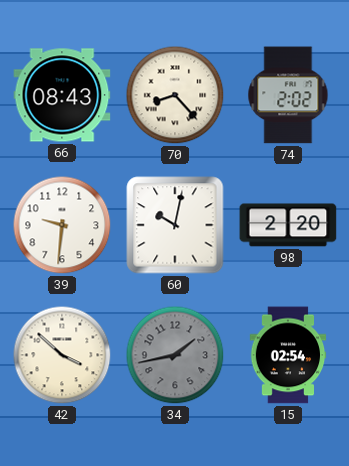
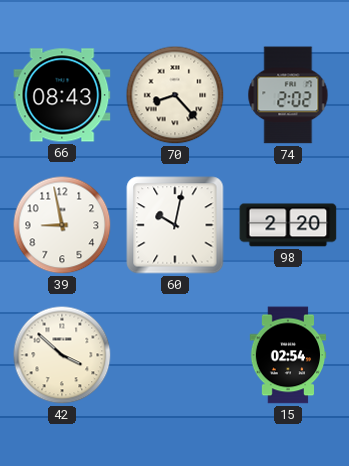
39: 9:31 -> 8:58
34: 1:43 -> none
